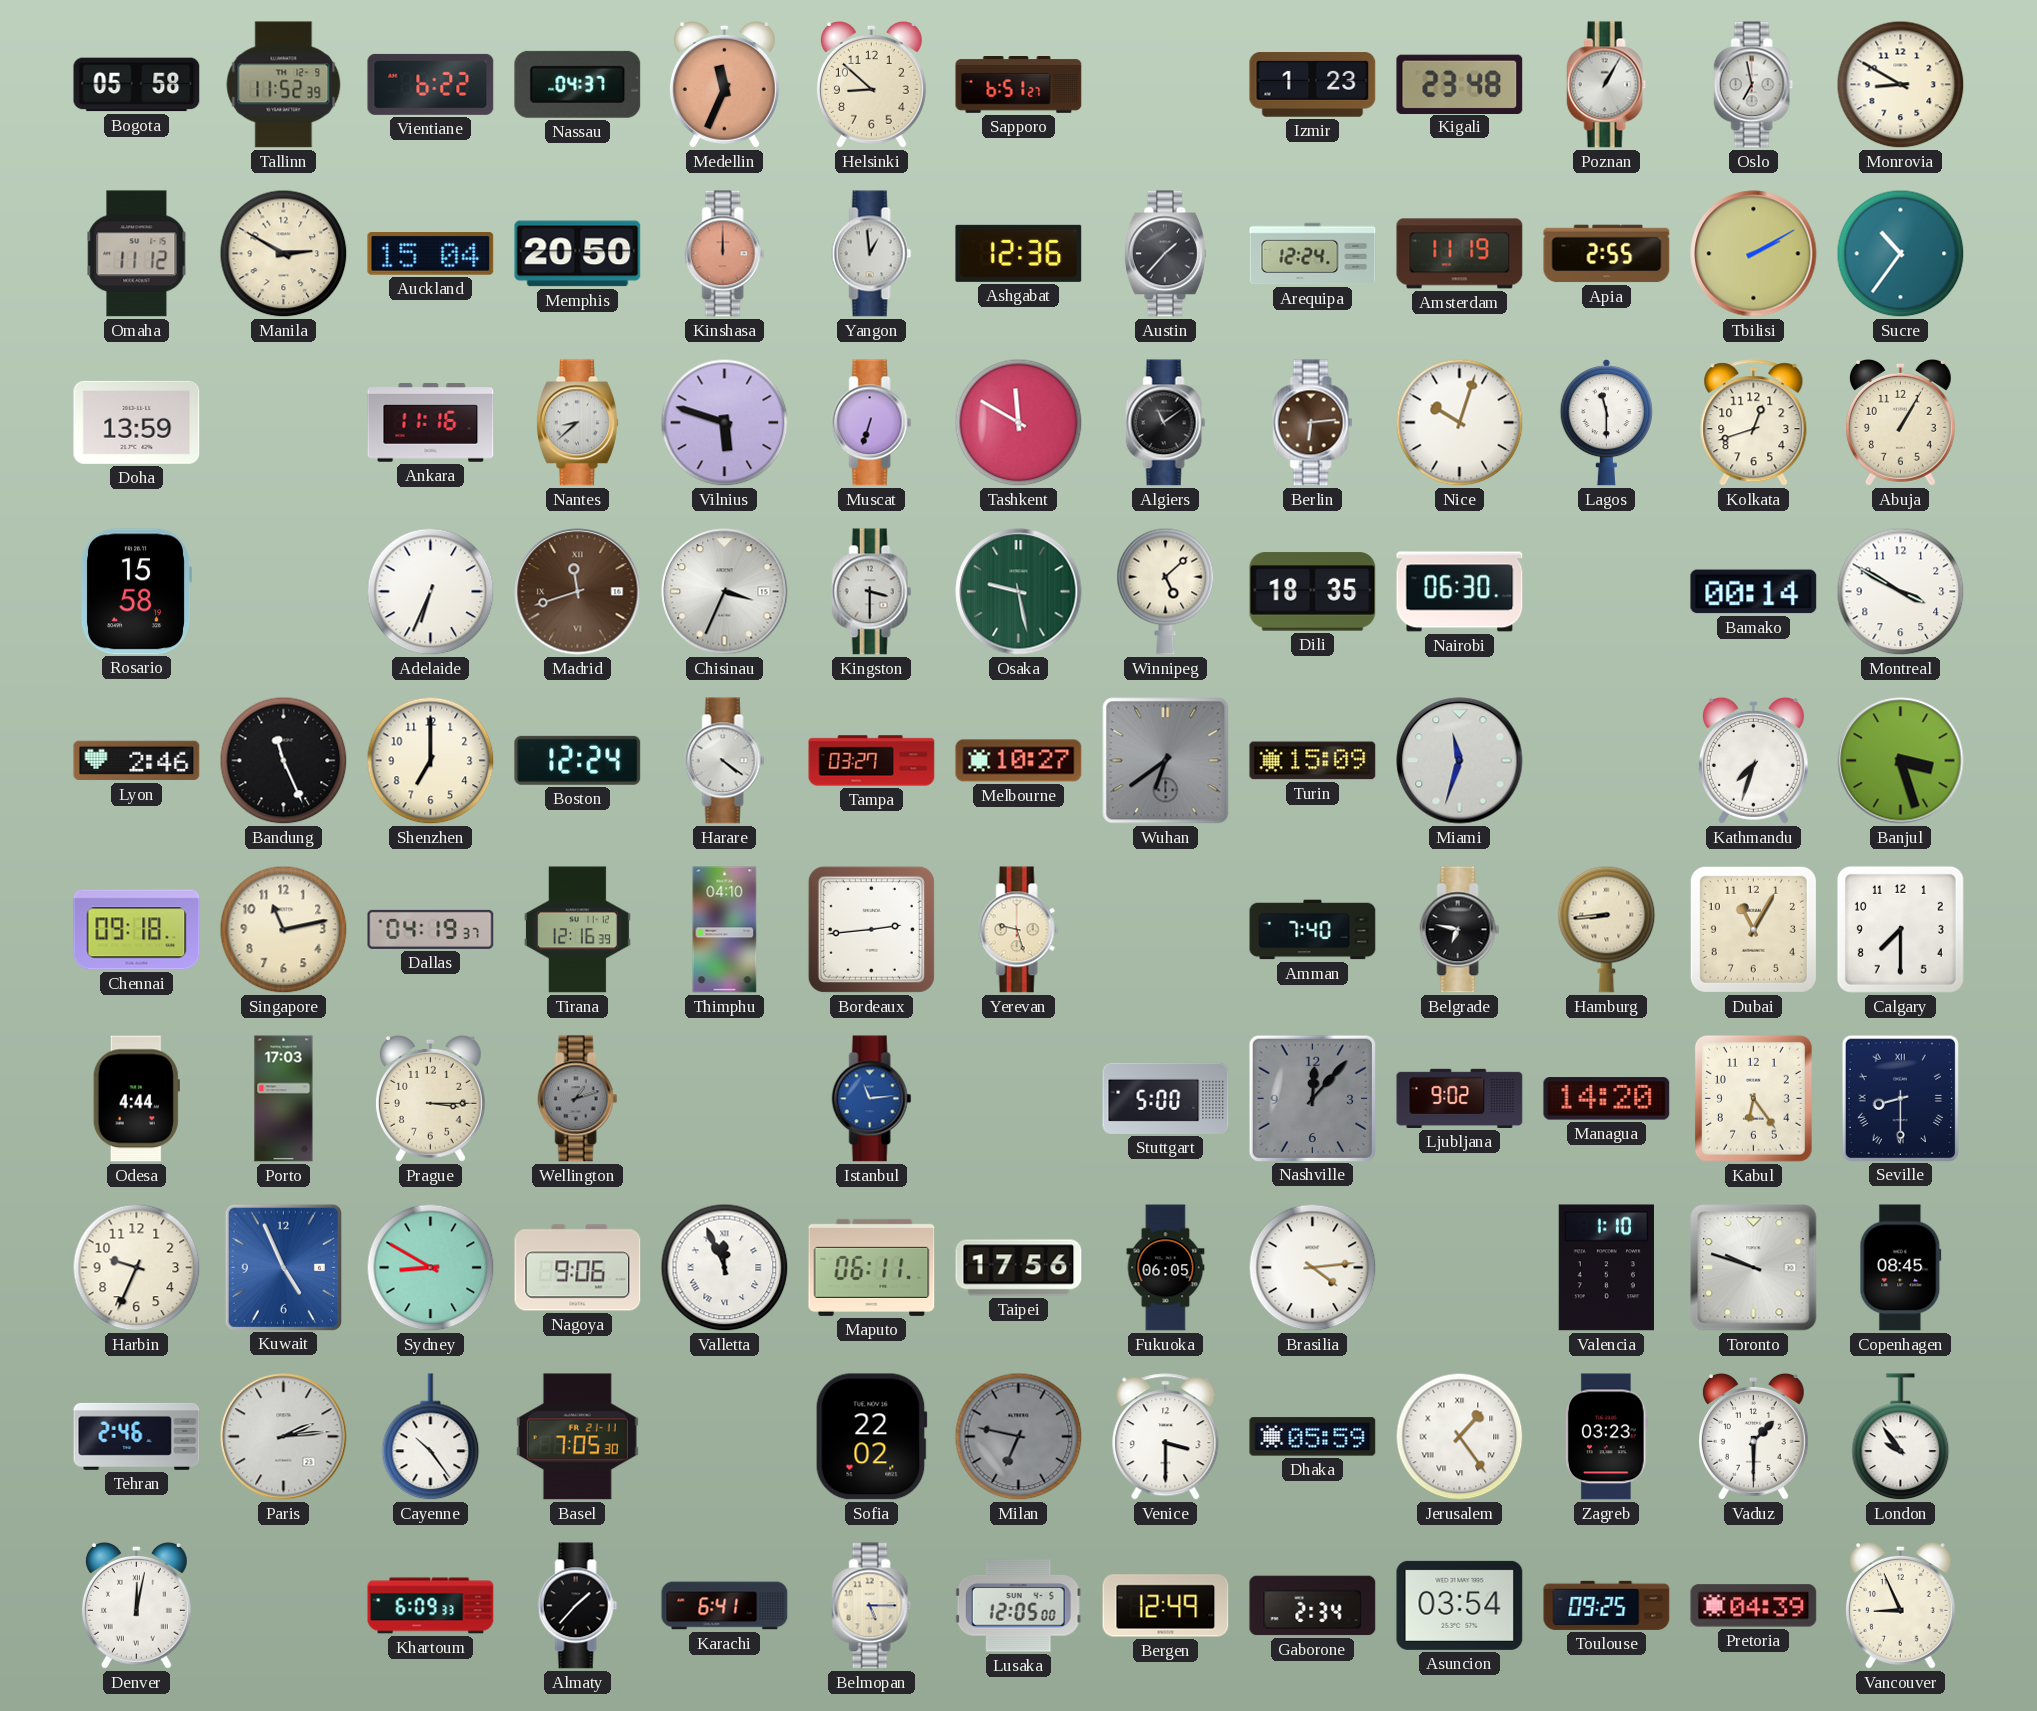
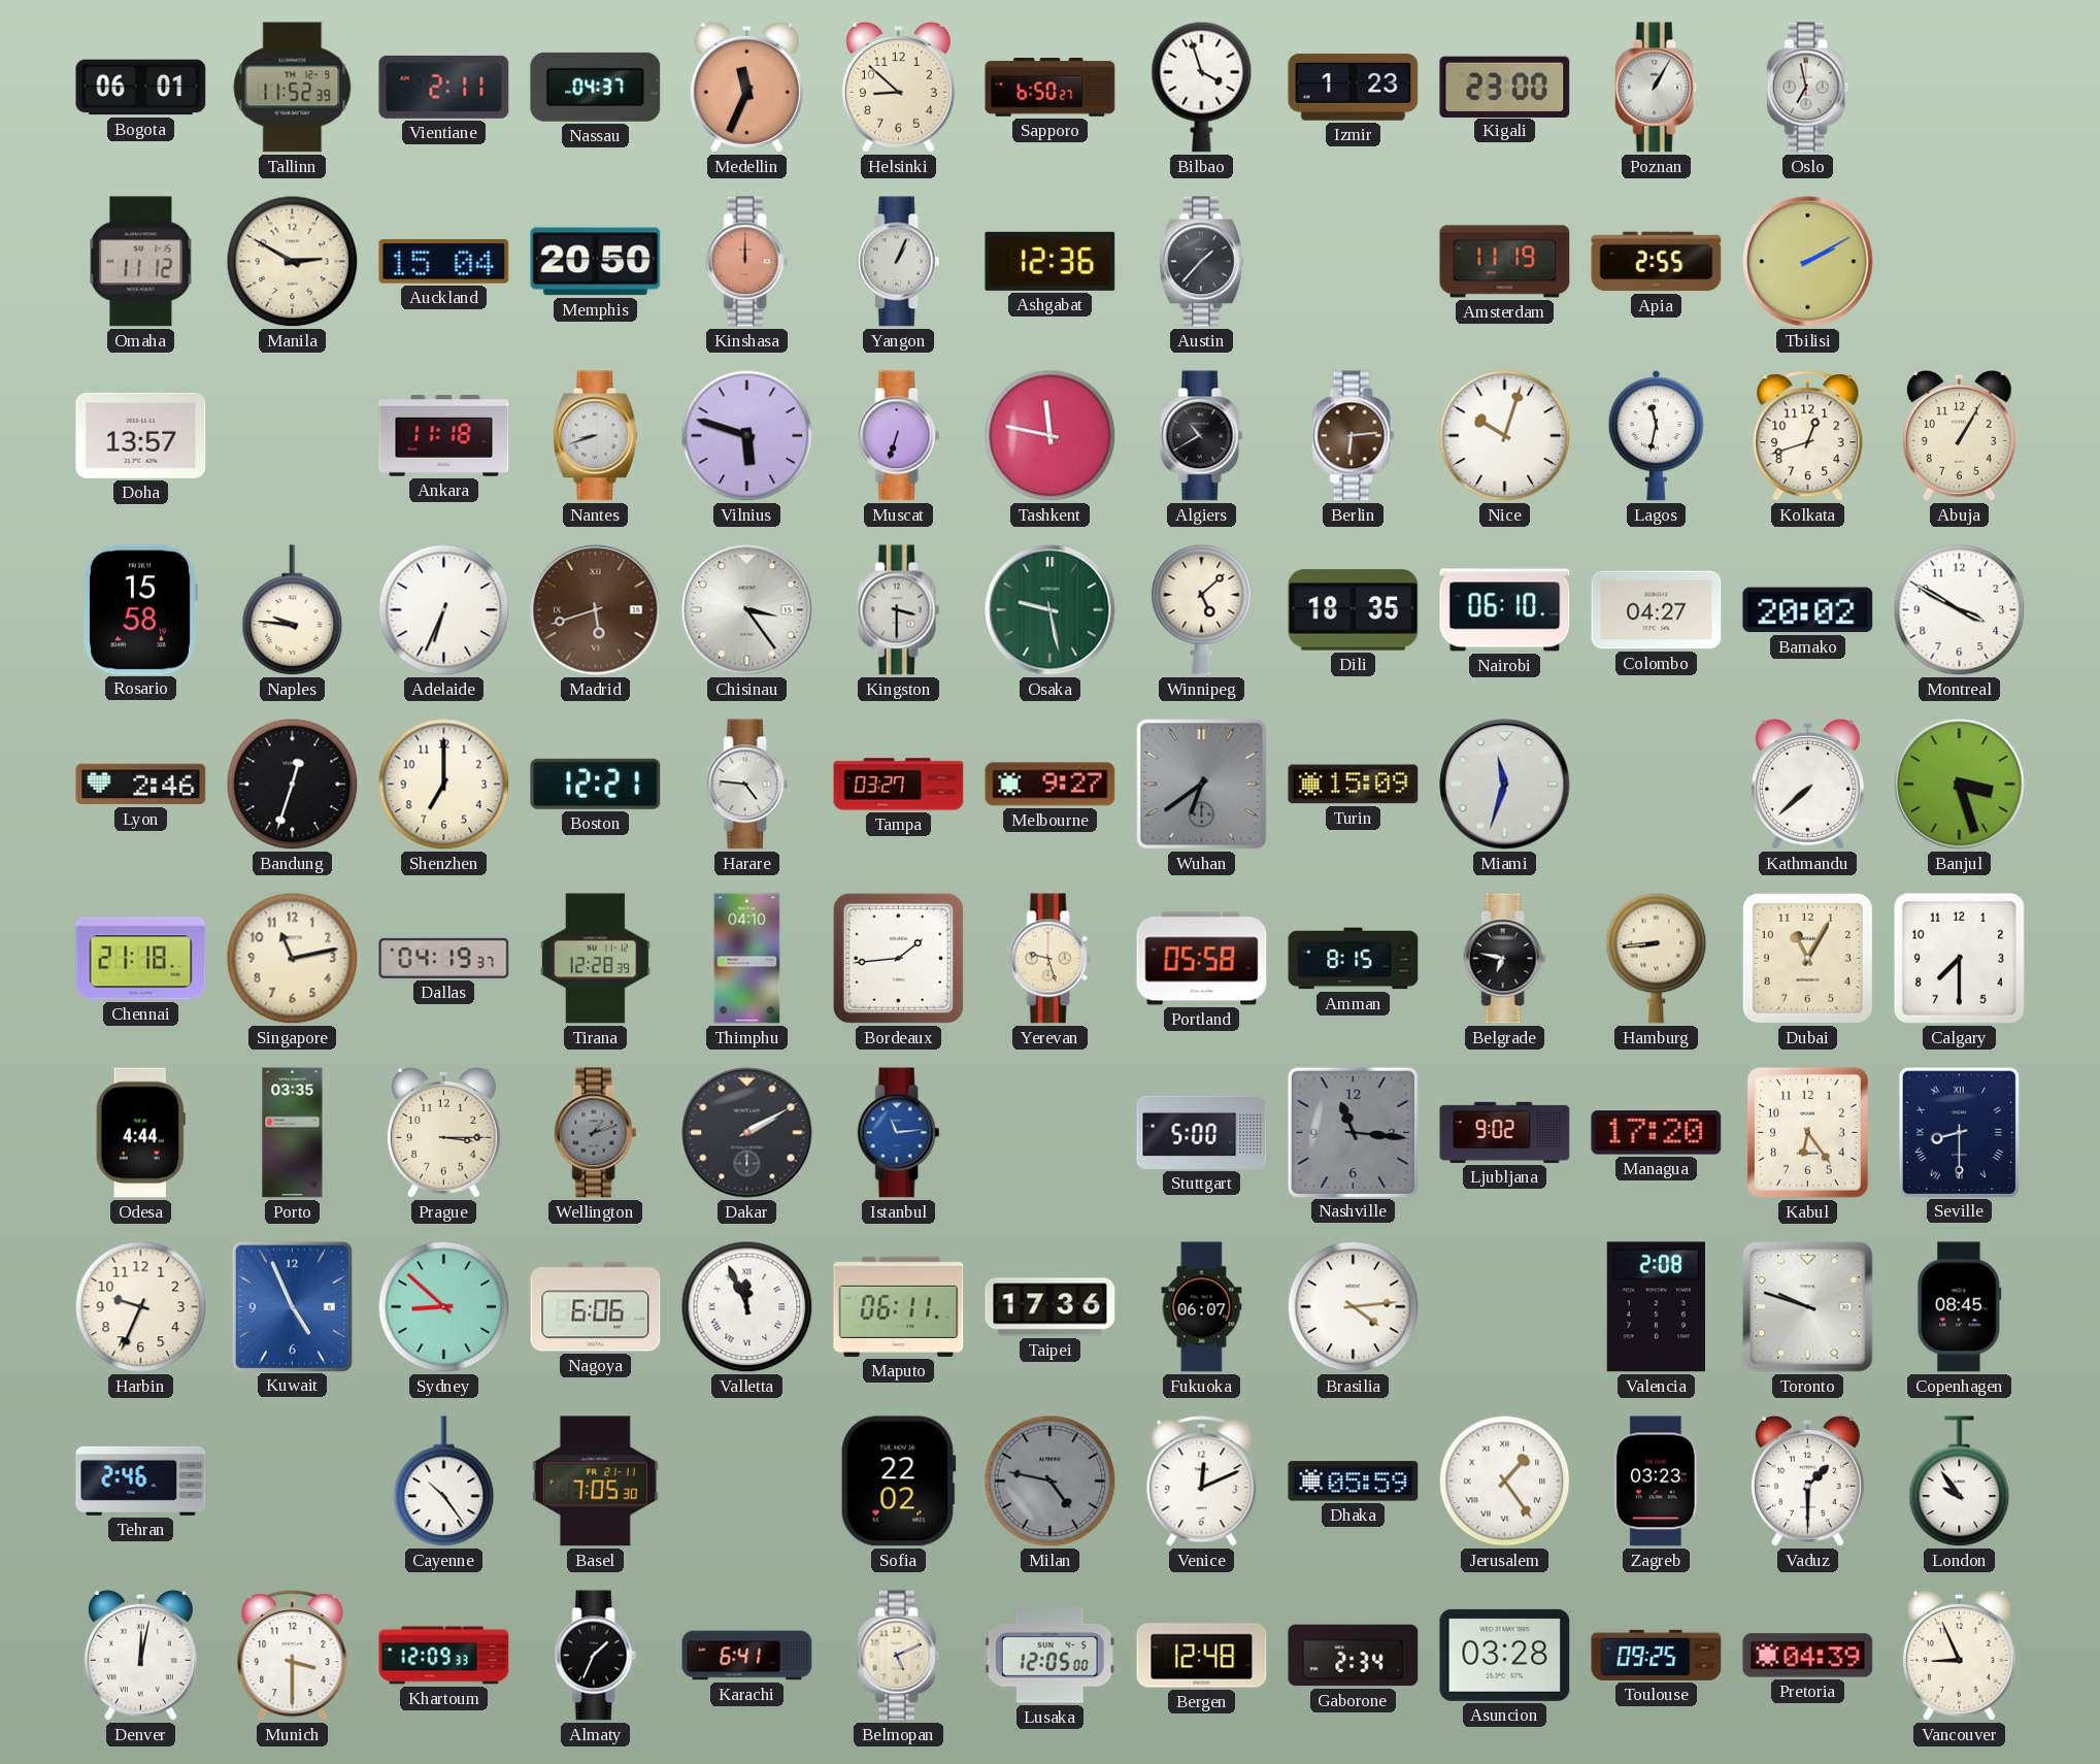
Bogota: 05:58 -> 06:01
Vientiane: 6:22 -> 2:11
Sapporo: 6:51 -> 6:50
Bilbao: none -> 3:57
Kigali: 23:48 -> 23:00
Monrovia: 8:50 -> none
Yangon: 12:59 -> 1:04
Arequipa: 12:24 -> none
Sucre: 10:36 -> none
Doha: 13:59 -> 13:57
Ankara: 11:16 -> 11:18
Nantes: 8:38 -> 8:42
Tashkent: 11:50 -> 11:47
Algiers: 11:09 -> 10:40
Lagos: 11:30 -> 11:32
Naples: none -> 9:46
Madrid: 11:42 -> 5:42
Chisinau: 3:34 -> 3:24
Nairobi: 06:30 -> 06:10
Colombo: none -> 04:27
Bamako: 00:14 -> 20:02
Bandung: 11:26 -> 12:33
Boston: 12:24 -> 12:21
Harare: 4:21 -> 4:46
Melbourne: 10:27 -> 9:27
Kathmandu: 7:33 -> 7:38
Chennai: 09:18 -> 21:18
Tirana: 12:16 -> 12:28
Bordeaux: 2:44 -> 1:44
Portland: none -> 05:58
Amman: 7:40 -> 8:15
Porto: 17:03 -> 03:35
Dakar: none -> 2:10
Nashville: 12:07 -> 11:16
Managua: 14:20 -> 17:20
Sydney: 8:50 -> 8:52
Nagoya: 9:06 -> 6:06
Taipei: 17:56 -> 17:36
Fukuoka: 06:05 -> 06:07
Valencia: 1:10 -> 2:08
Paris: 2:14 -> none
Milan: 6:47 -> 4:47
Venice: 3:30 -> 12:11
Munich: none -> 3:30
Khartoum: 6:09 -> 12:09
Almaty: 1:37 -> 1:34
Belmopan: 5:15 -> 5:11
Bergen: 12:49 -> 12:48
Asuncion: 03:54 -> 03:28
